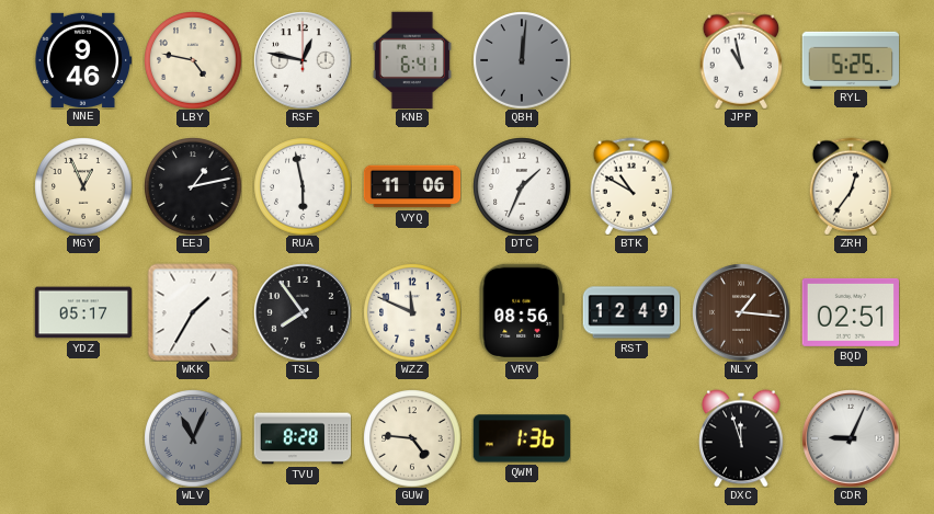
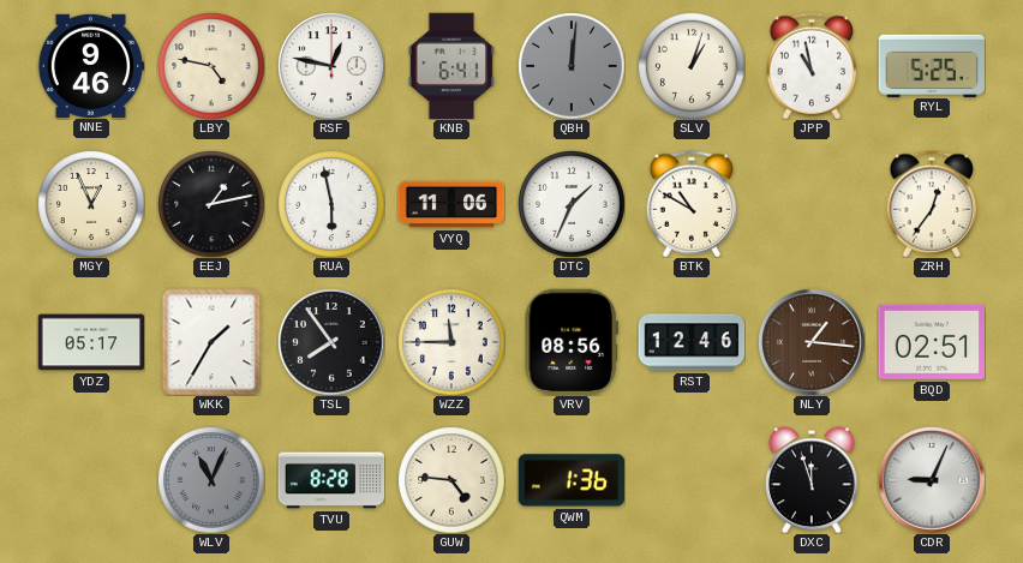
SLV: none -> 1:03
WZZ: 11:49 -> 11:45
RST: 12:49 -> 12:46
